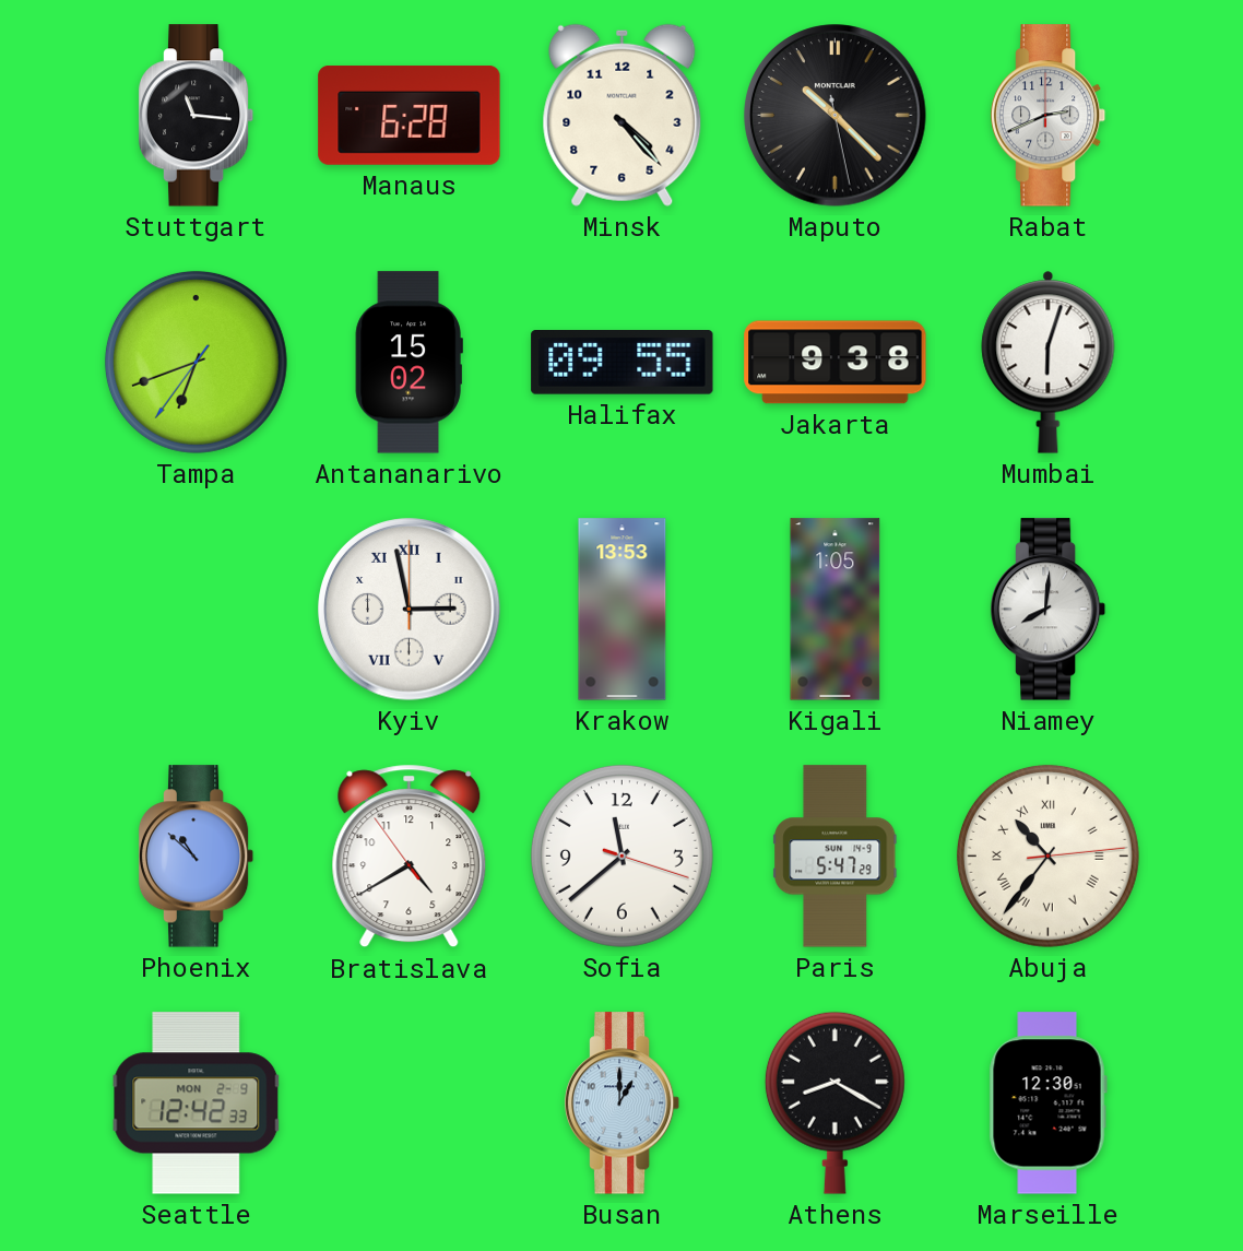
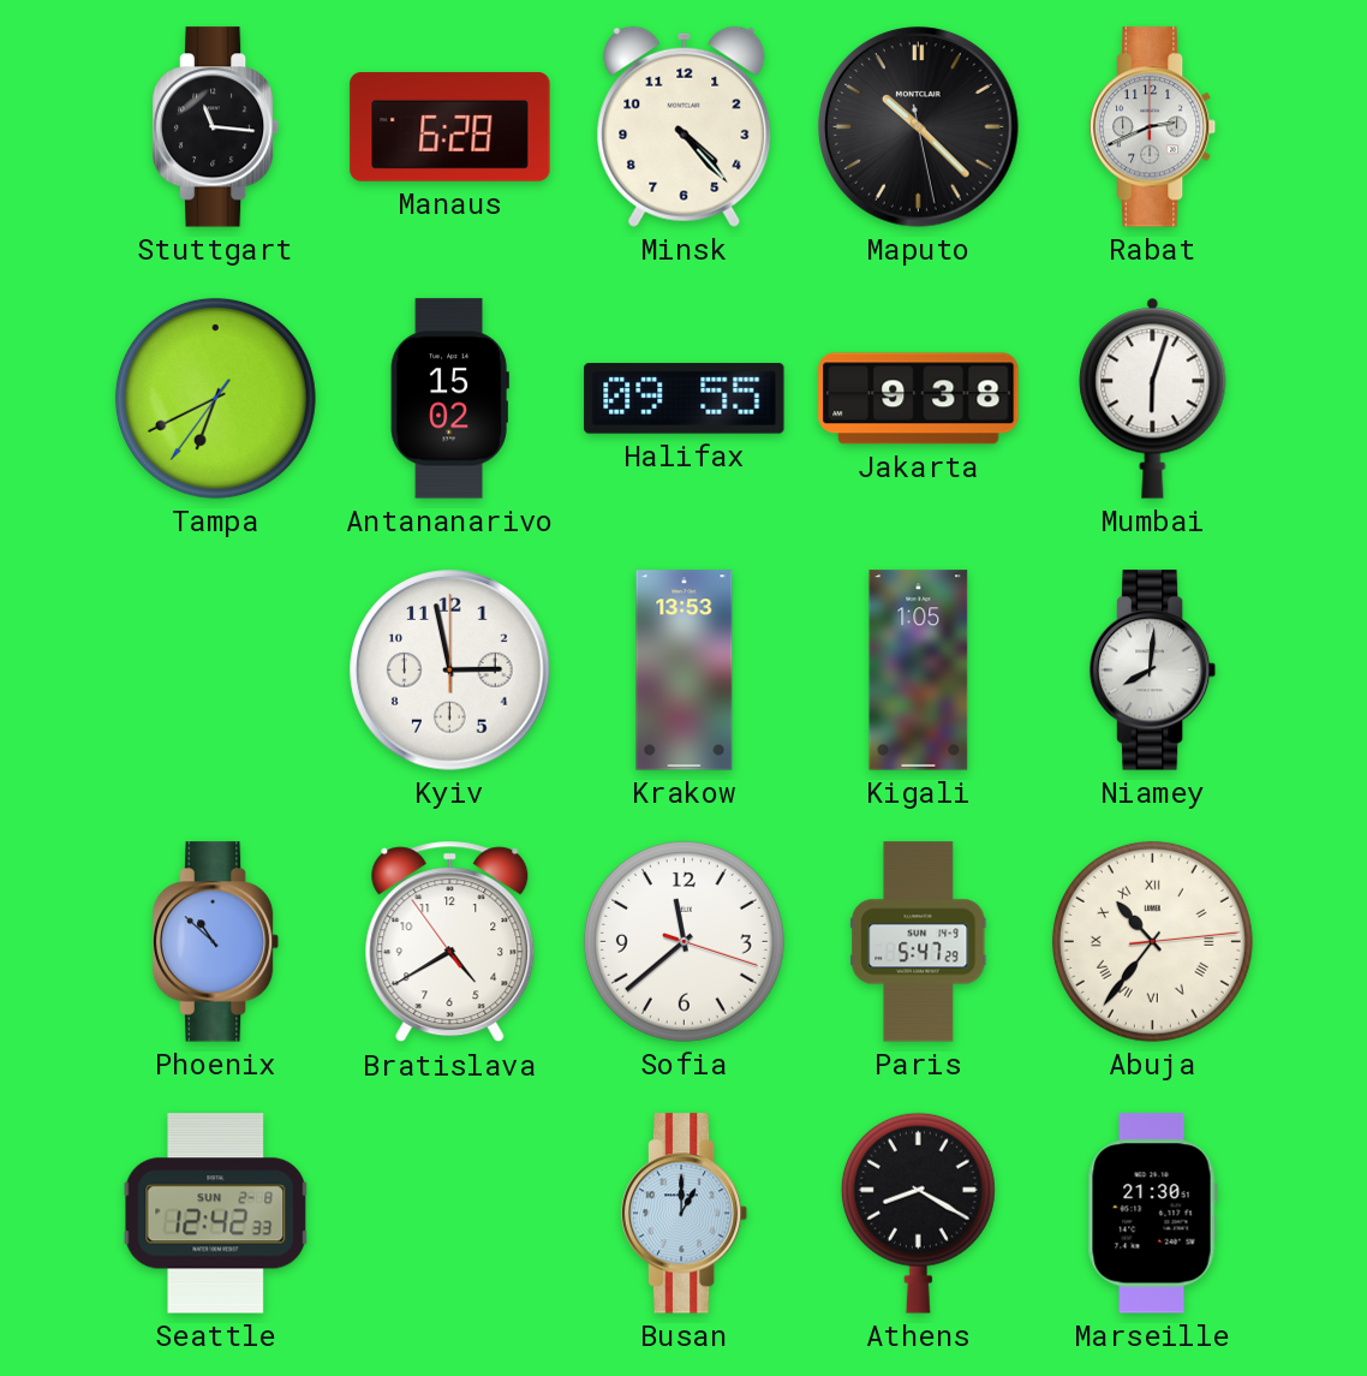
Tampa: 6:41 -> 6:40
Kyiv numerals: Roman -> Arabic
Seattle date: MON 2-9 -> SUN 2-8
Marseille: 12:30 -> 21:30
